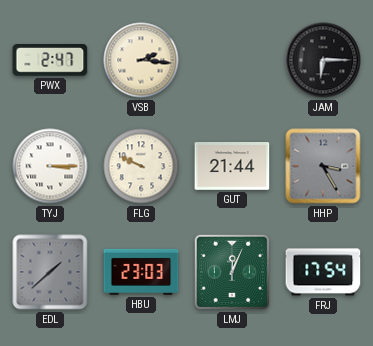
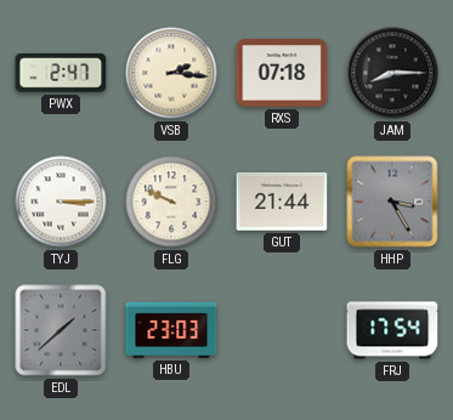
RXS: none -> 07:18
JAM: 6:15 -> 8:15
LMJ: 12:04 -> none
